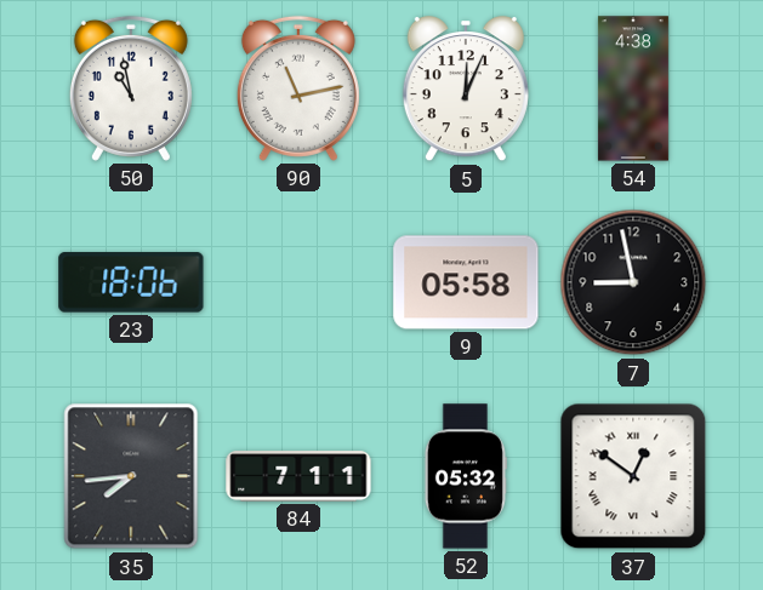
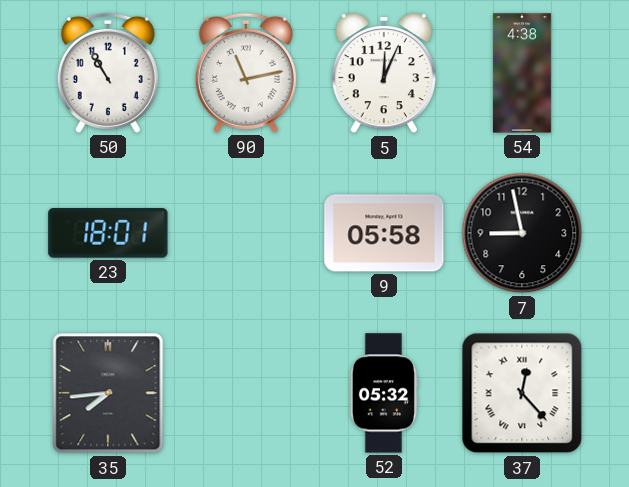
50: 10:58 -> 10:55
23: 18:06 -> 18:01
84: 7:11 -> none
37: 12:51 -> 12:23
